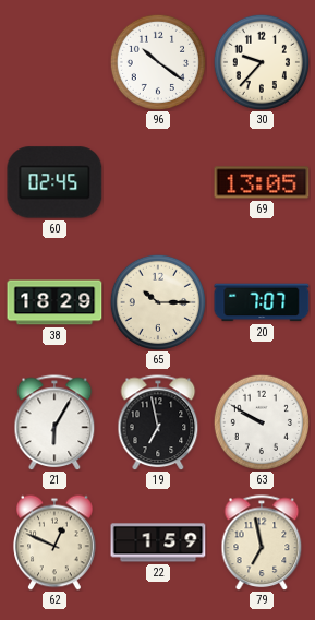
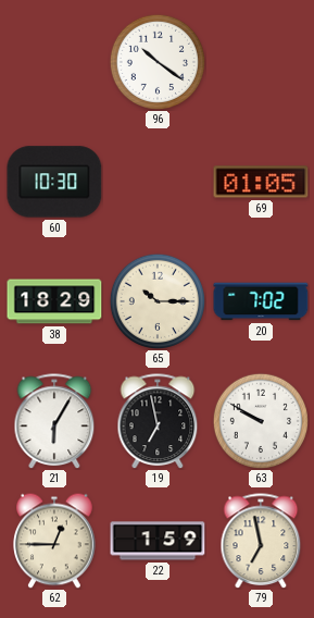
30: 9:37 -> none
60: 02:45 -> 10:30
69: 13:05 -> 01:05
20: 7:07 -> 7:02
62: 12:49 -> 12:45
